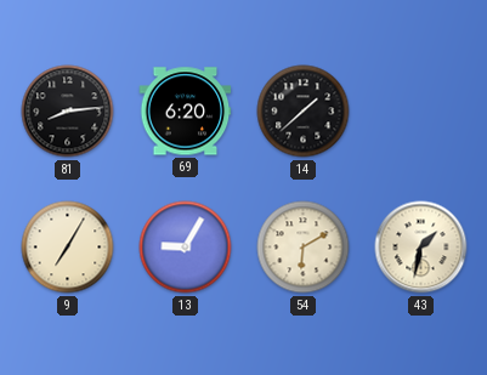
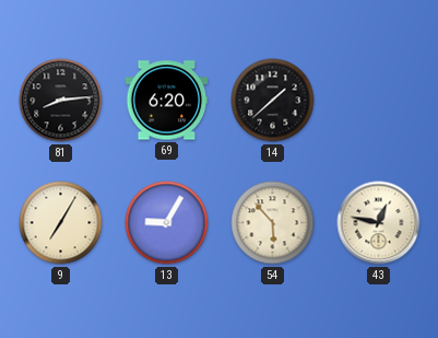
54: 6:10 -> 5:53
43: 1:32 -> 12:47
